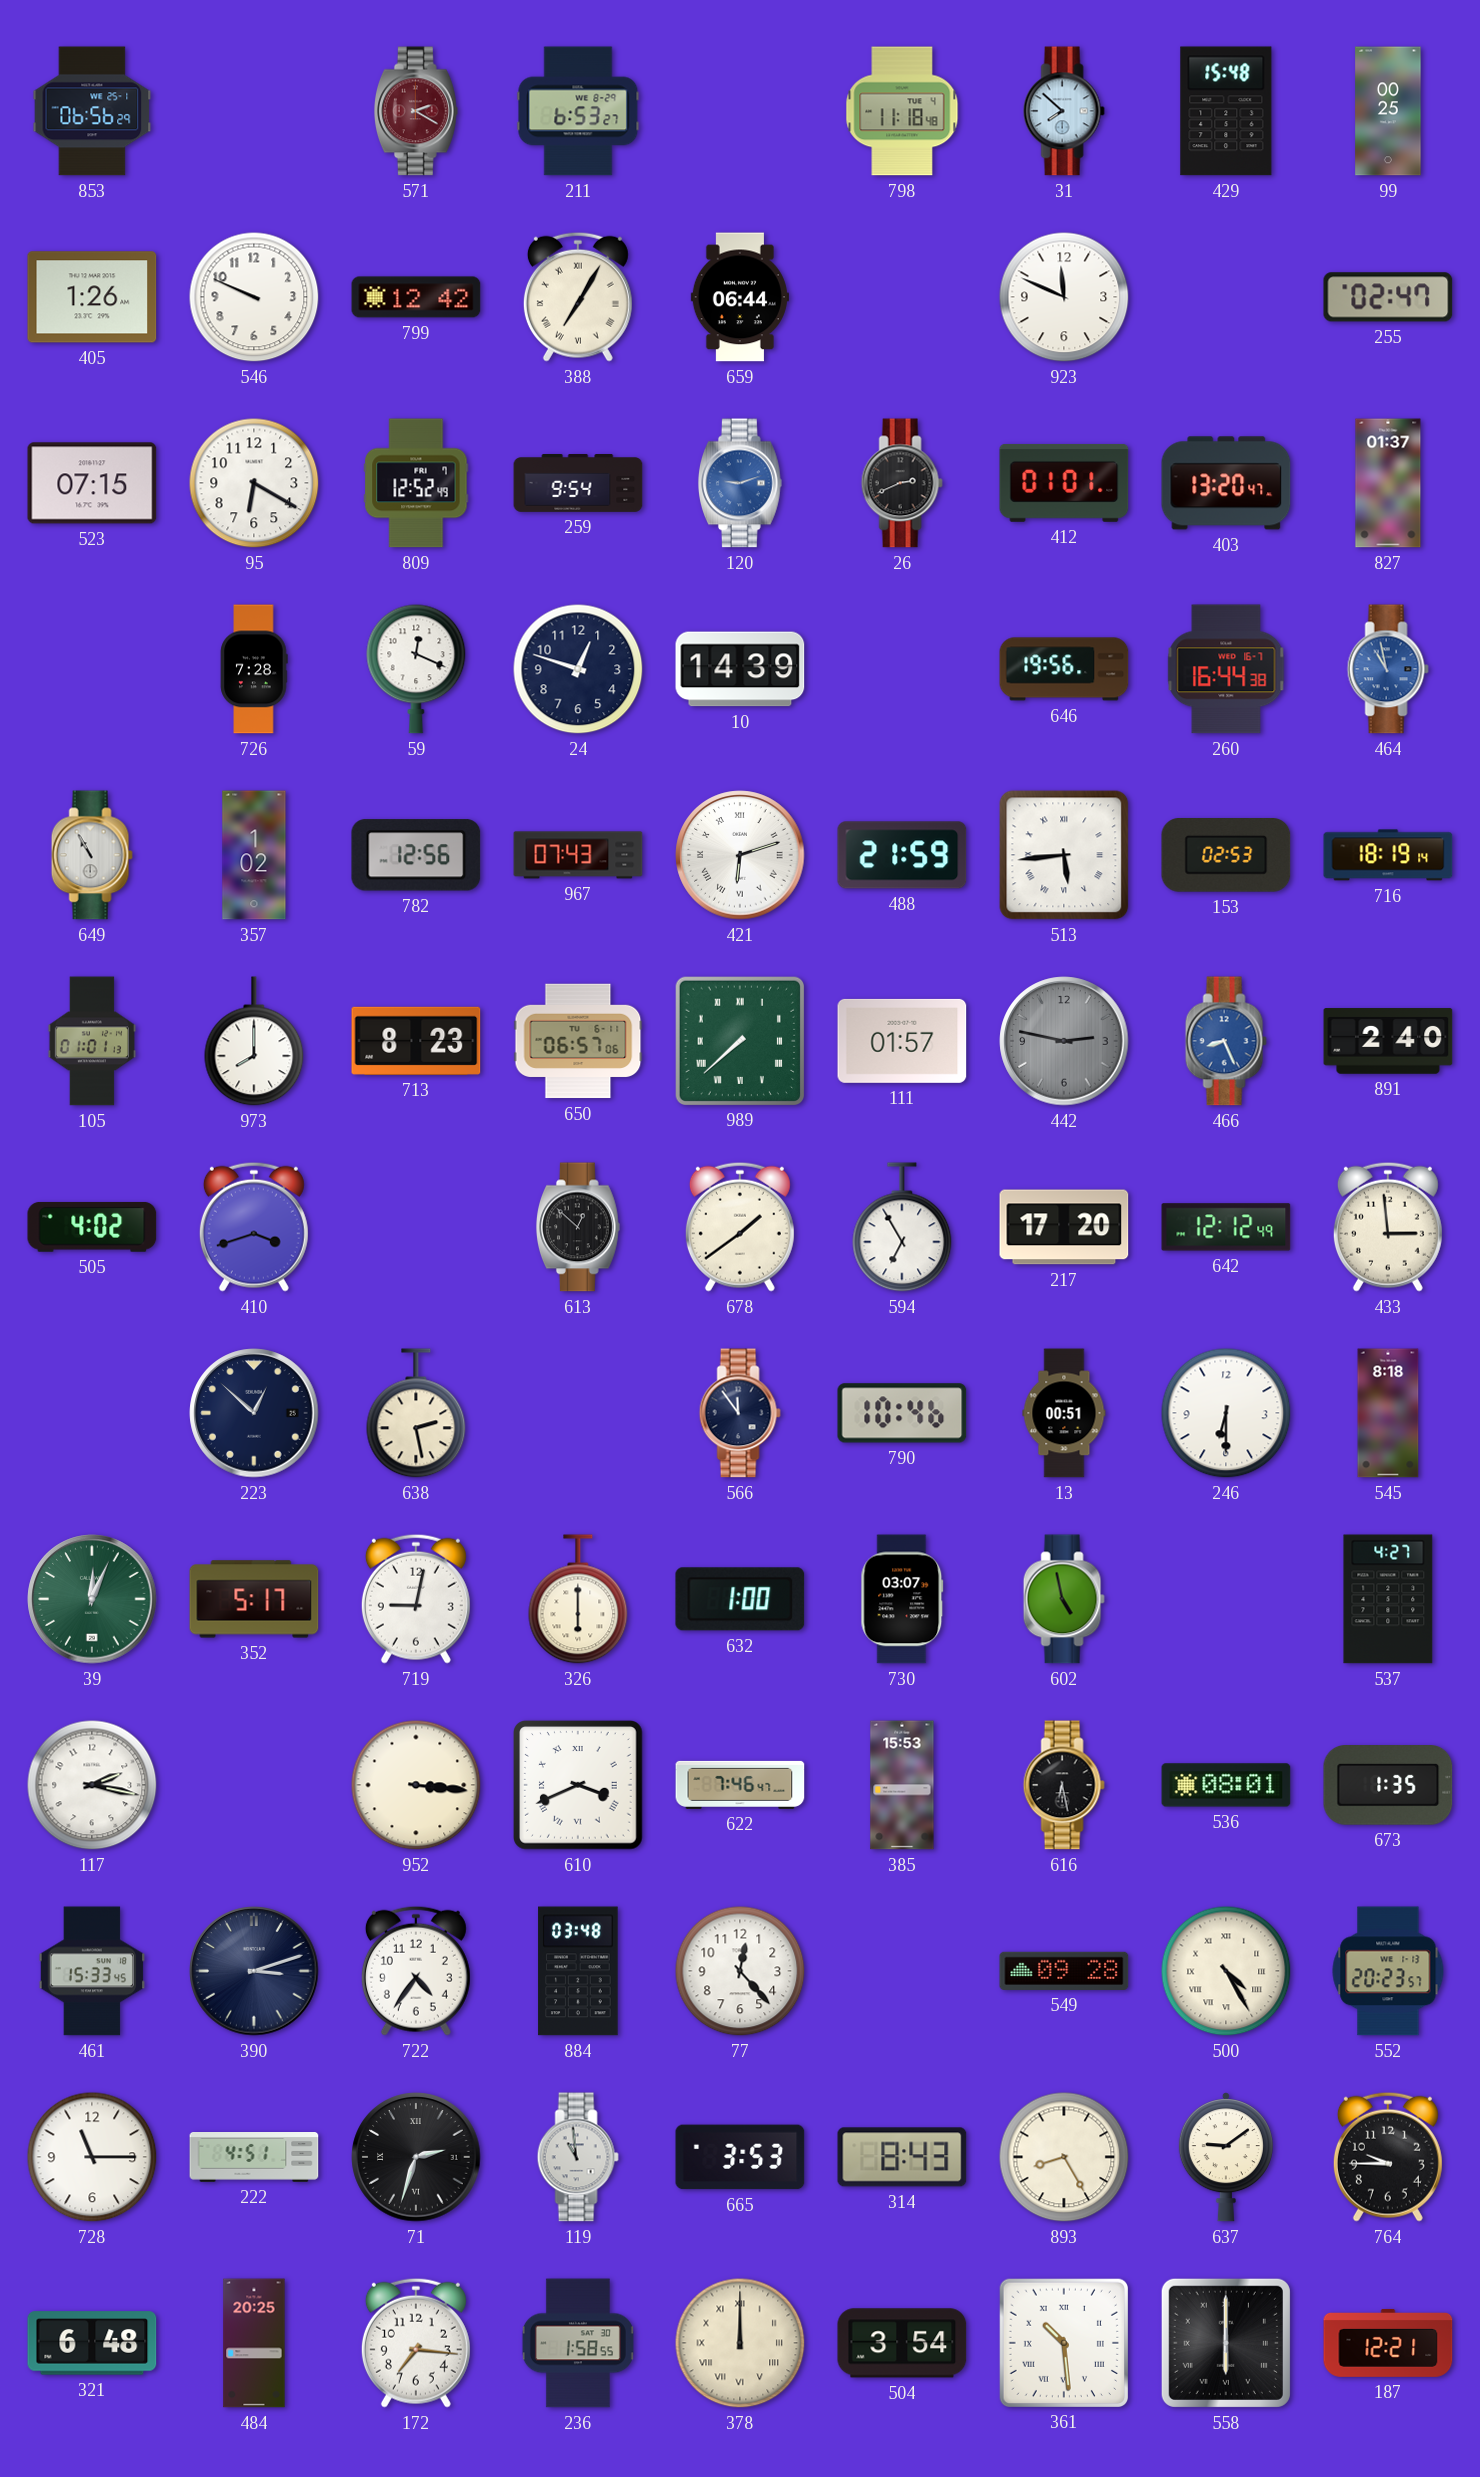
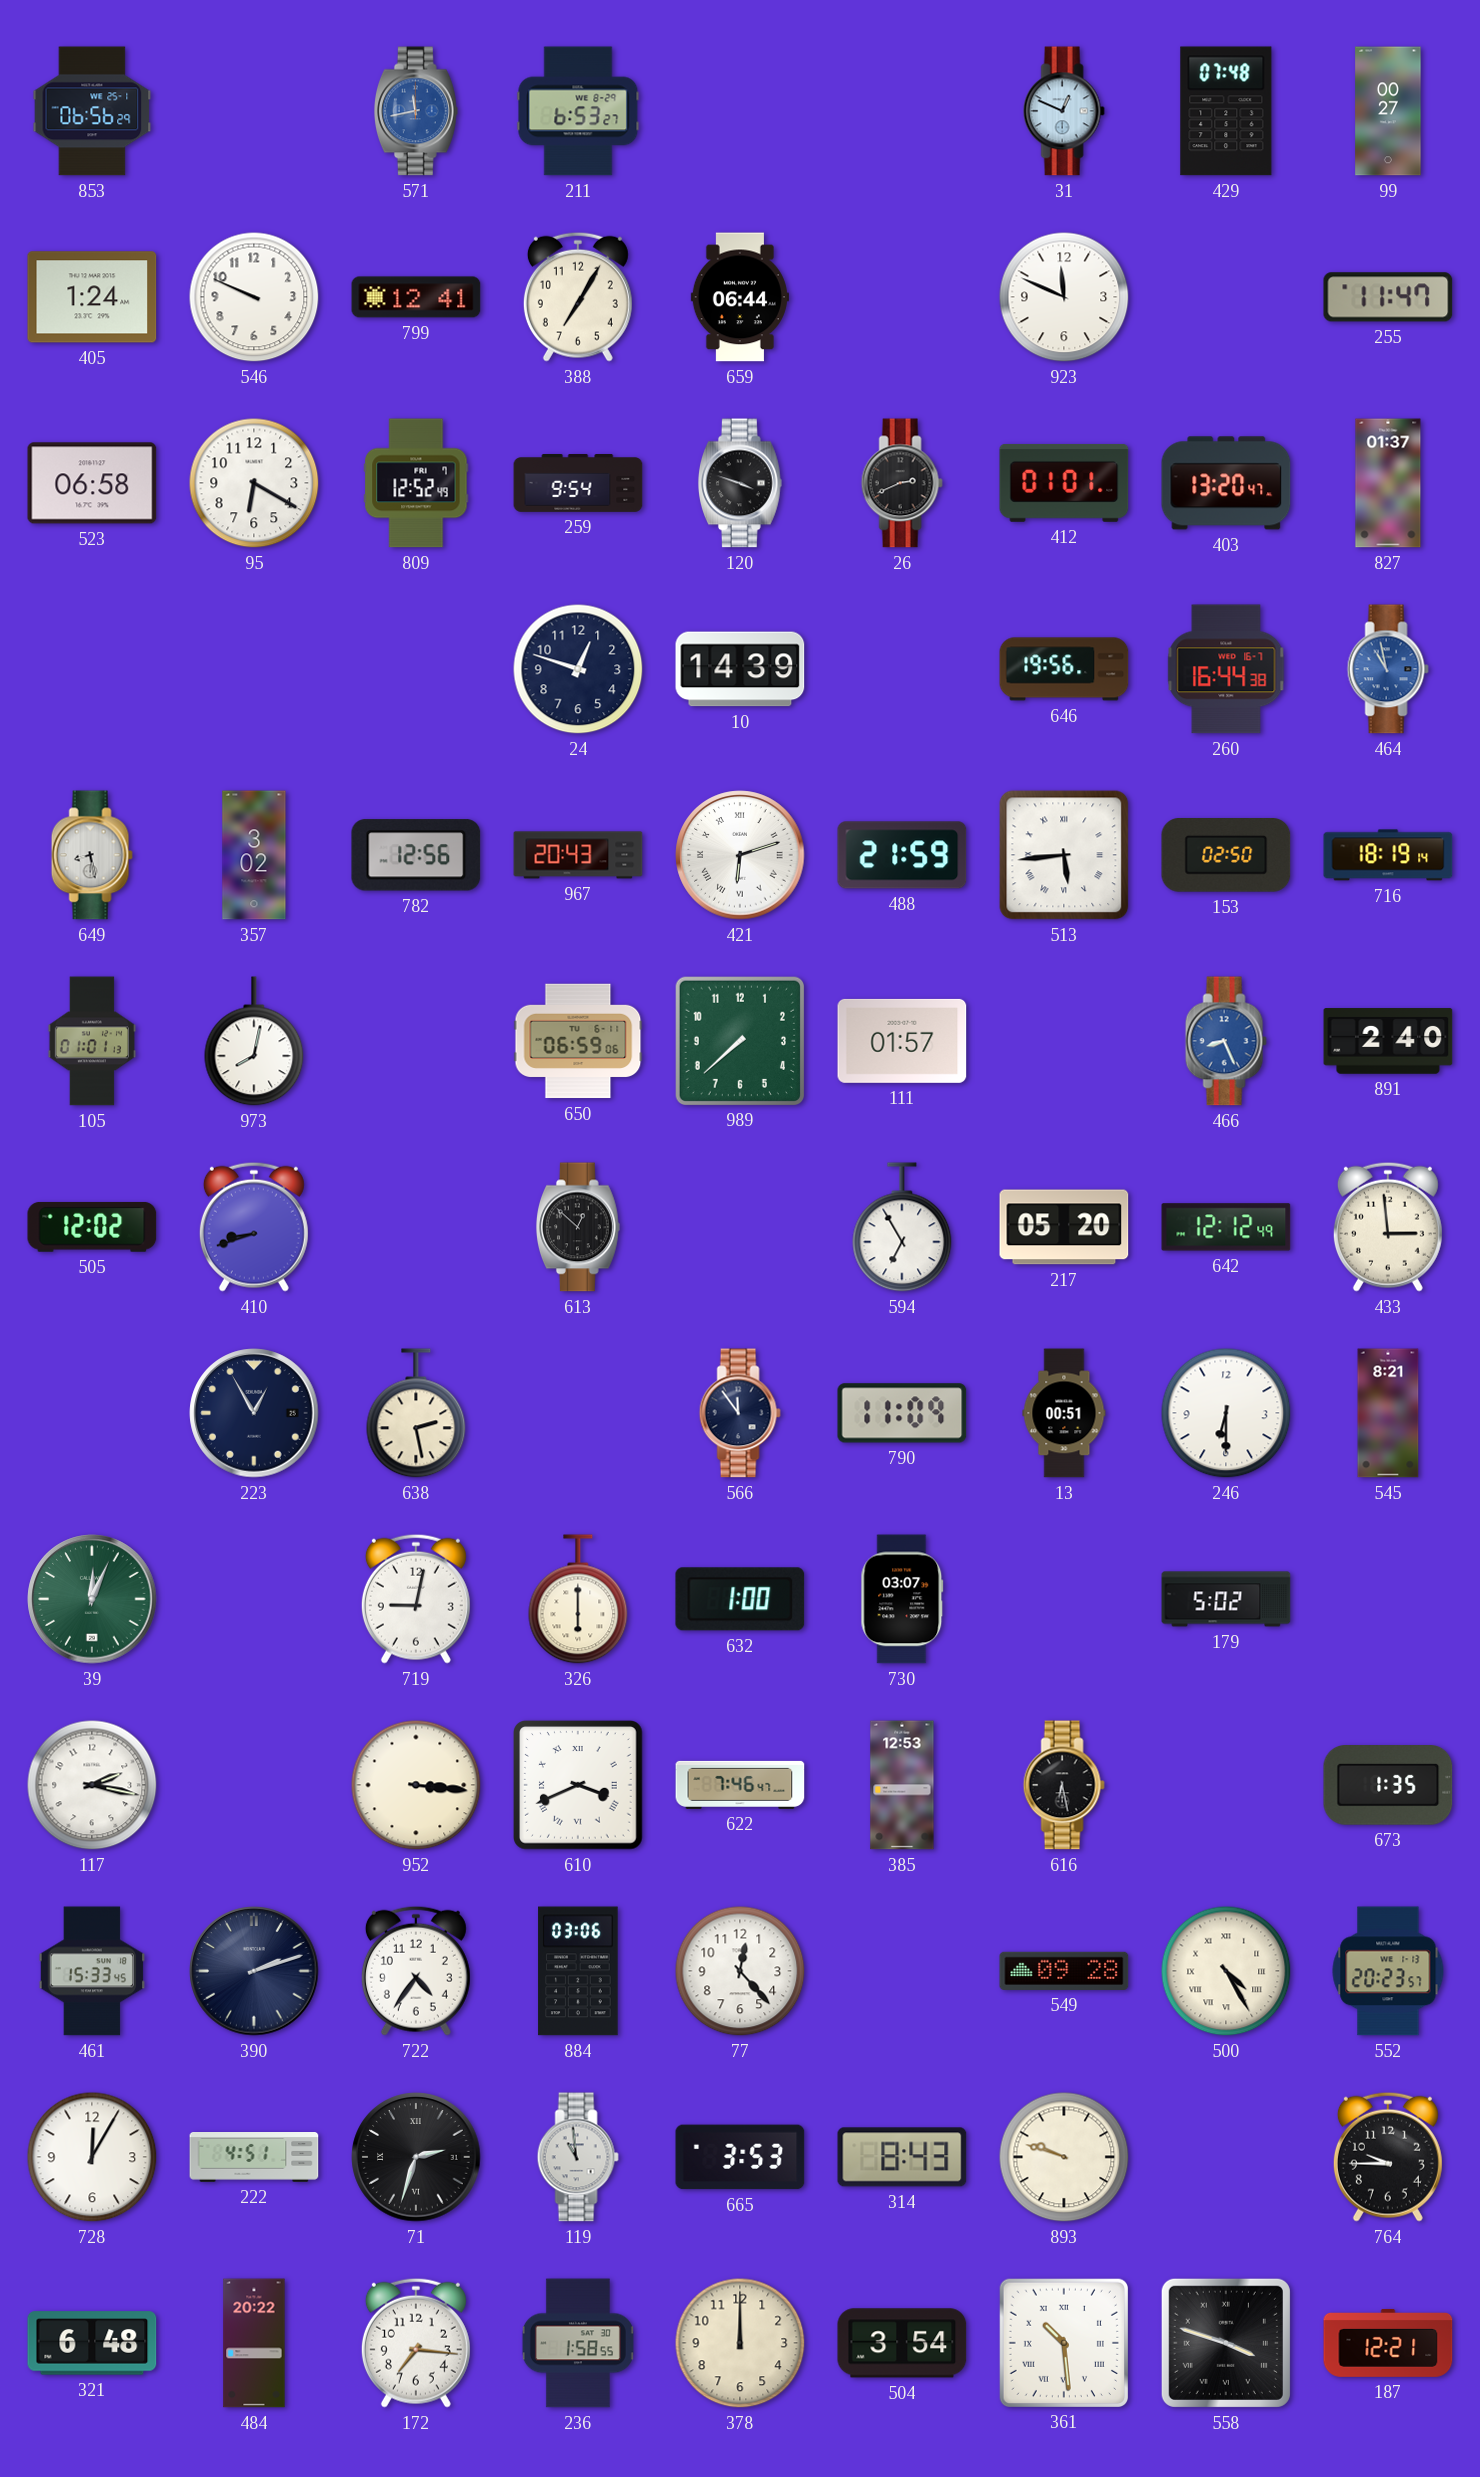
571: 2:20 -> 11:43
571 dial: burgundy -> blue
798: 11:18 -> none
31: 7:52 -> 12:49
429: 15:48 -> 07:48
99: 00:25 -> 00:27
405: 1:26 -> 1:24
799: 12:42 -> 12:41
388 numerals: Roman -> Arabic
255: 02:47 -> 11:47
523: 07:15 -> 06:58
120: 9:12 -> 3:48
120 dial: blue -> black
726: 7:28 -> none
59: 12:19 -> none
649: 10:55 -> 8:28
357: 1:02 -> 3:02
967: 07:43 -> 20:43
153: 02:53 -> 02:50
973: 8:00 -> 8:02
713: 8:23 -> none
650: 06:57 -> 06:59
989 numerals: Roman -> Arabic
442: 2:47 -> none
505: 4:02 -> 12:02
410: 3:42 -> 8:42
678: 1:39 -> none
217: 17:20 -> 05:20
223: 12:52 -> 12:55
790: 10:46 -> 11:09
545: 8:18 -> 8:21
352: 5:17 -> none
602: 4:58 -> none
179: none -> 5:02
537: 4:27 -> none
385: 15:53 -> 12:53
536: 08:01 -> none
390: 3:12 -> 2:12
884: 03:48 -> 03:06
728: 11:15 -> 12:05
893: 8:25 -> 9:48
637: 9:09 -> none
484: 20:25 -> 20:22
378 numerals: Roman -> Arabic
558: 6:00 -> 3:48
